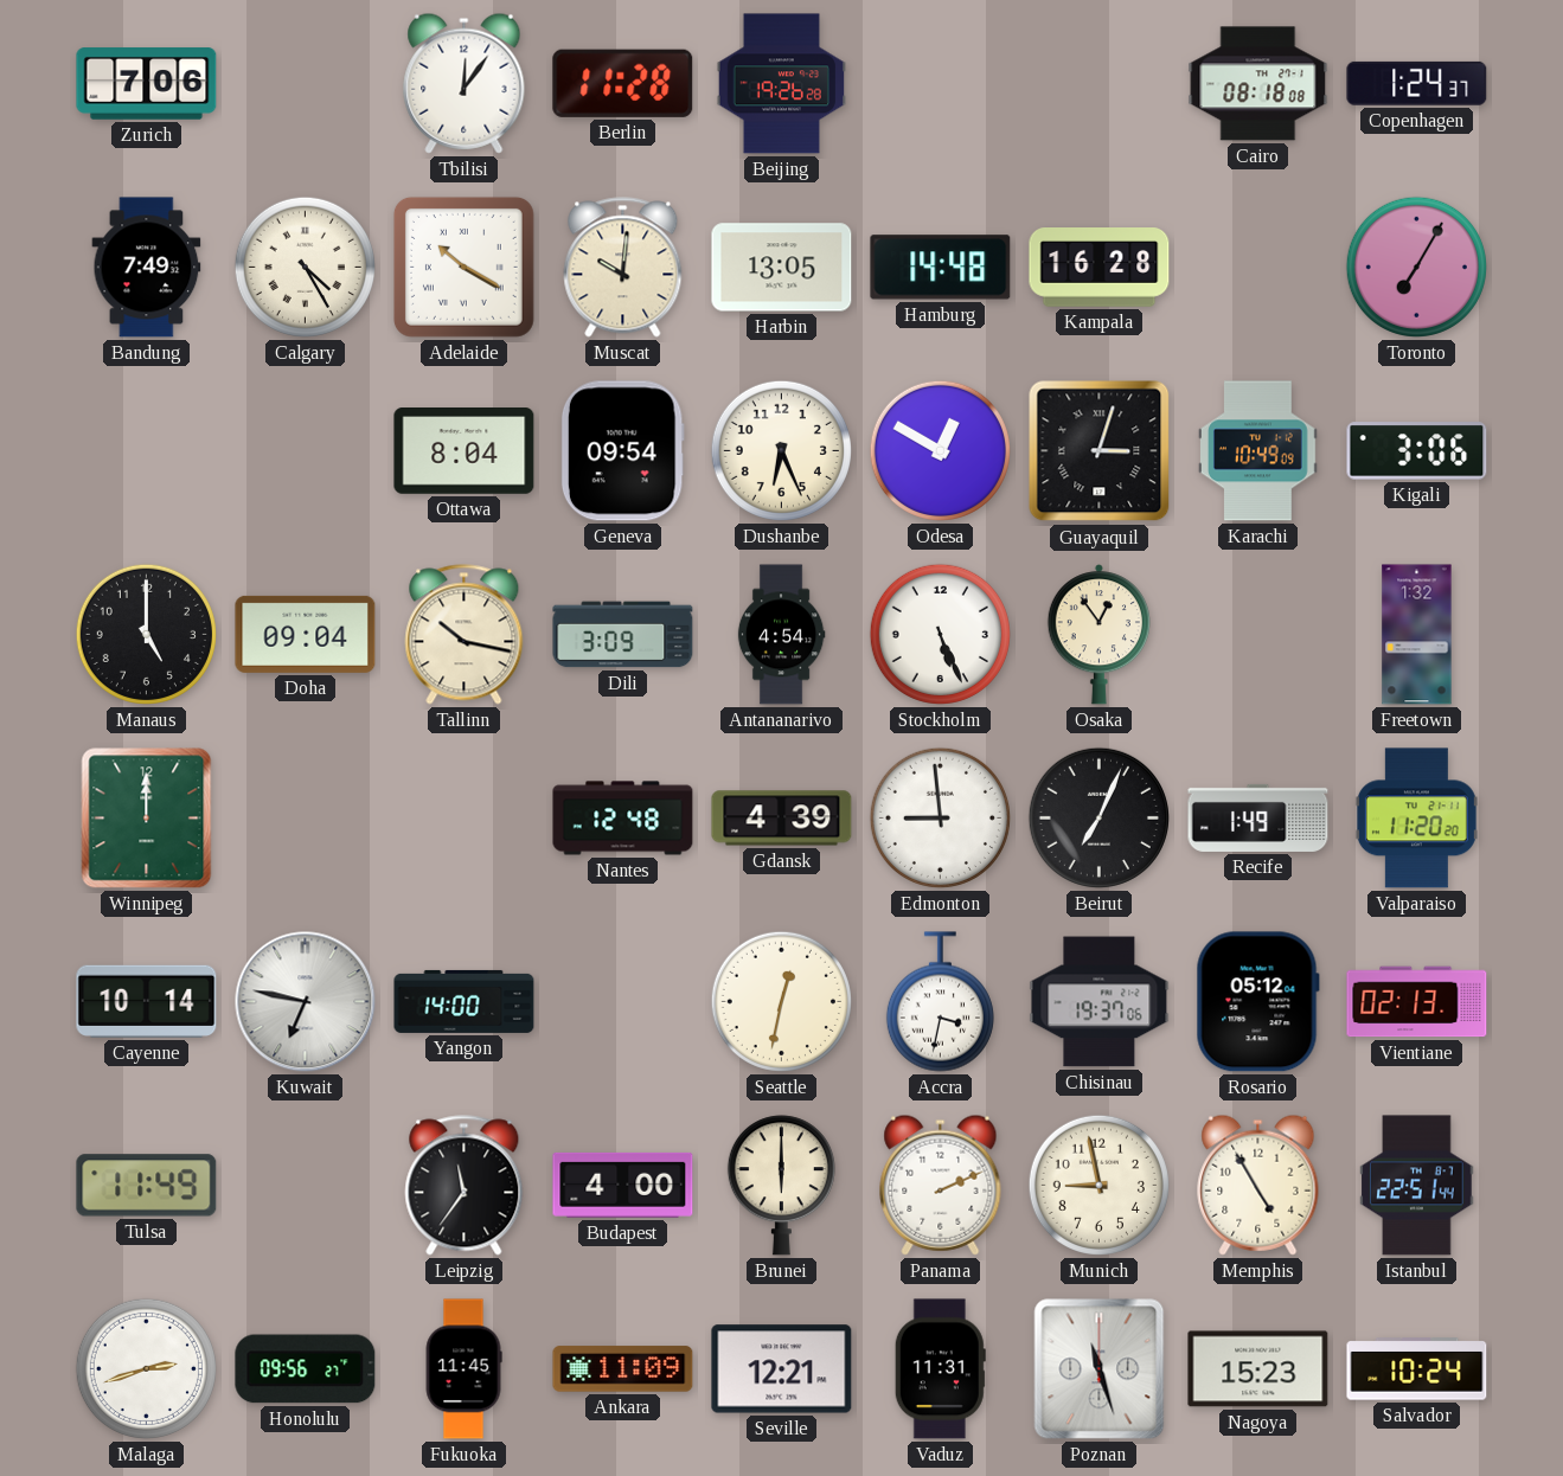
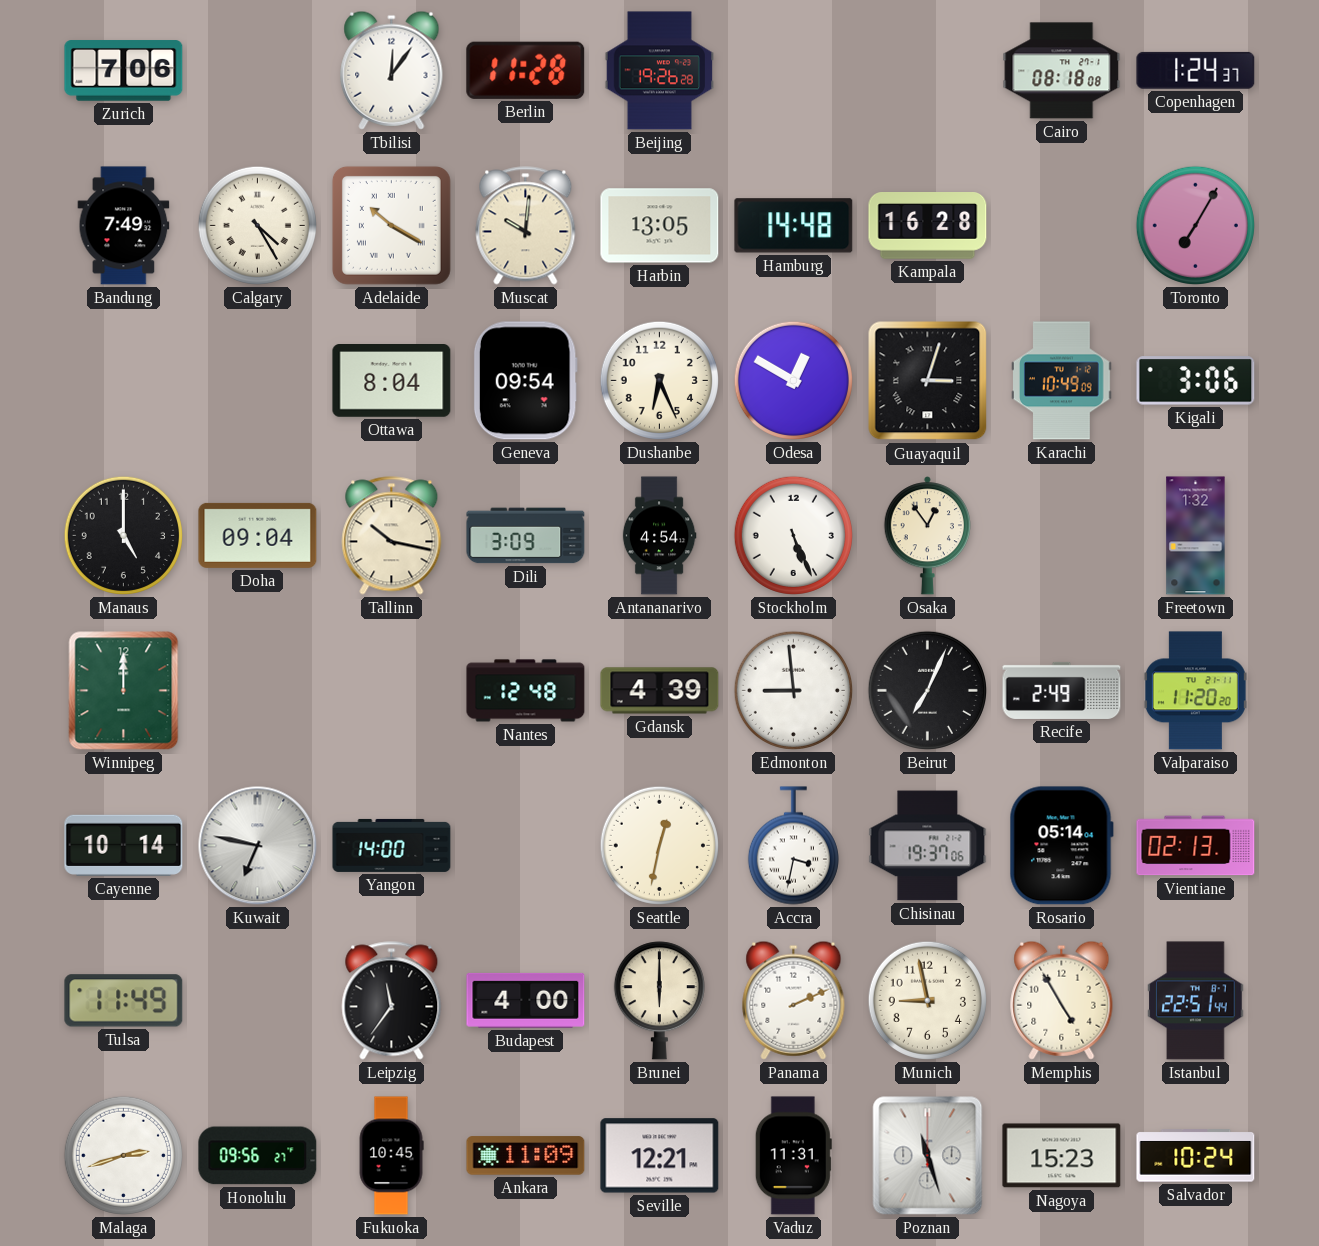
Recife: 1:49 -> 2:49
Rosario: 05:12 -> 05:14
Fukuoka: 11:45 -> 10:45
